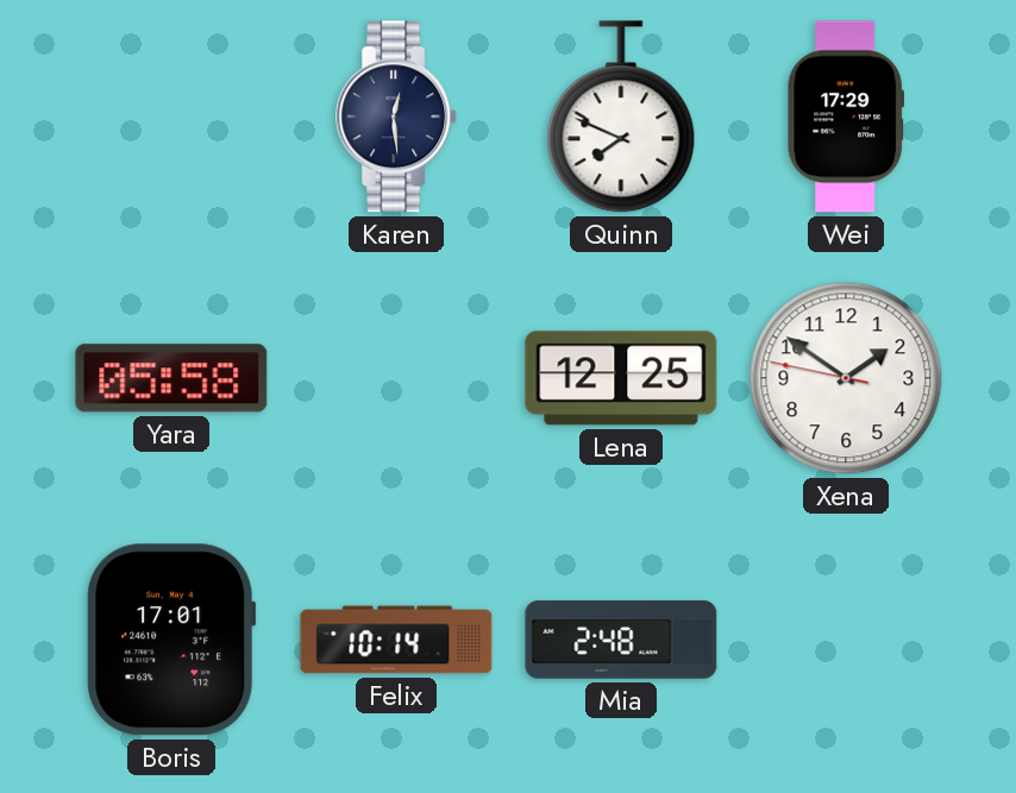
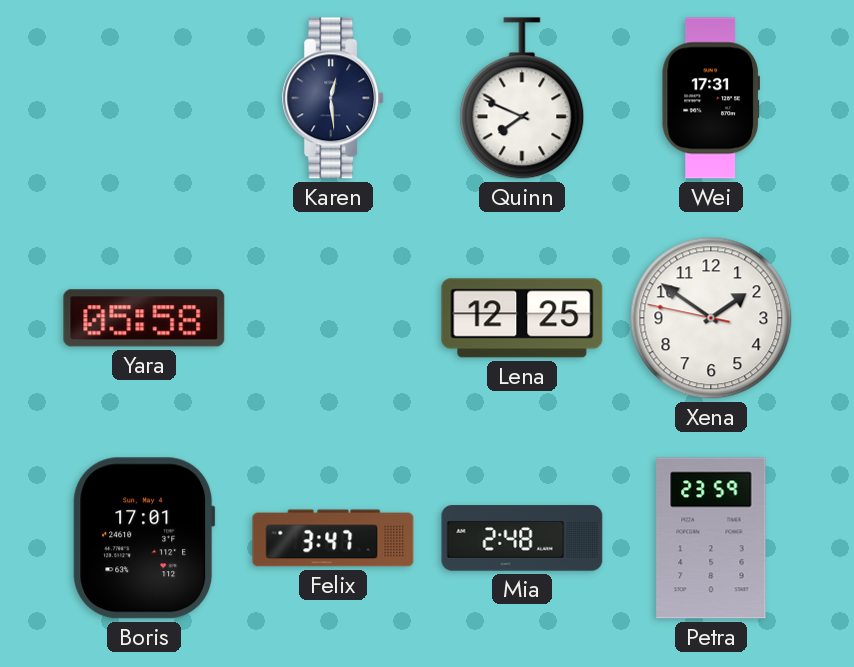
Wei: 17:29 -> 17:31
Felix: 10:14 -> 3:47
Petra: none -> 23:59
